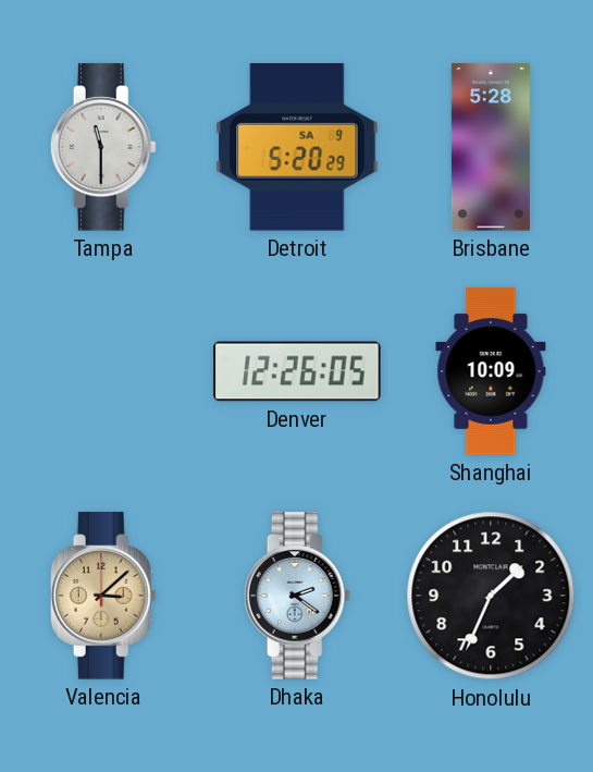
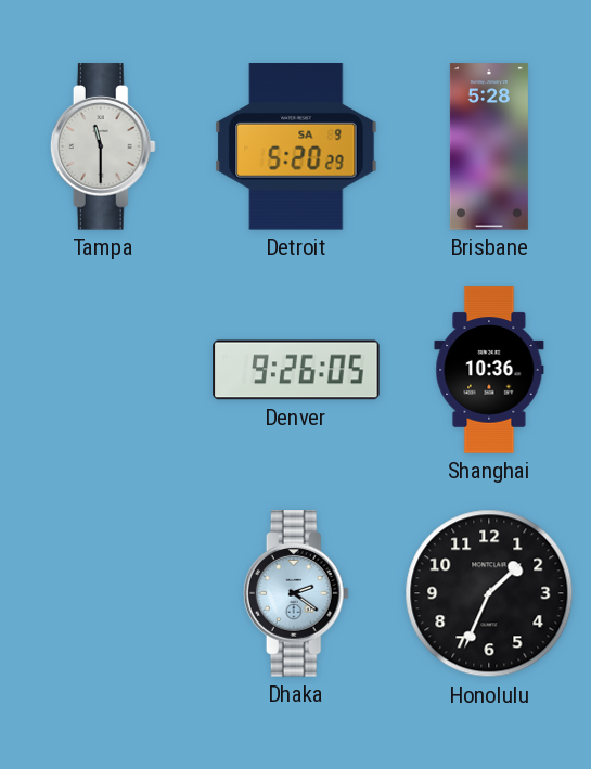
Denver: 12:26 -> 9:26
Shanghai: 10:09 -> 10:36
Valencia: 3:08 -> none
